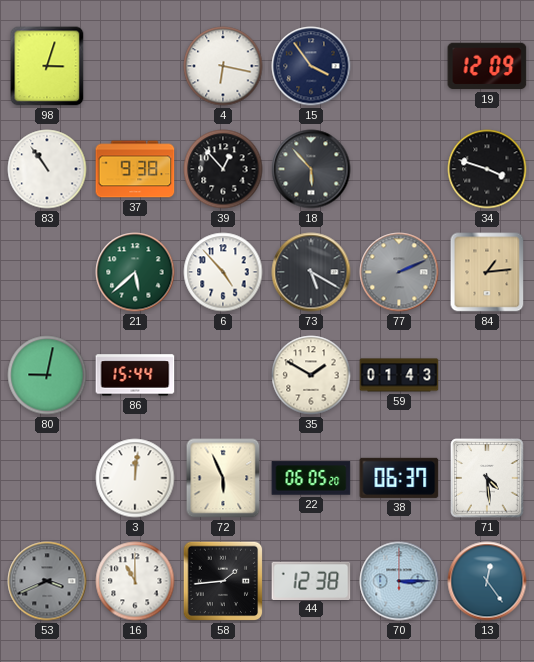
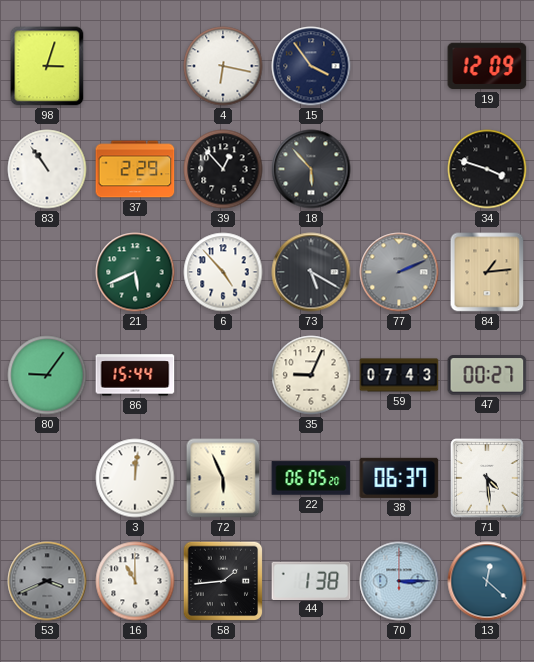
37: 9:38 -> 2:29
21: 5:38 -> 5:41
80: 9:02 -> 9:06
35: 1:50 -> 9:04
59: 01:43 -> 07:43
47: none -> 00:27
44: 12:38 -> 1:38
13: 12:24 -> 12:22
